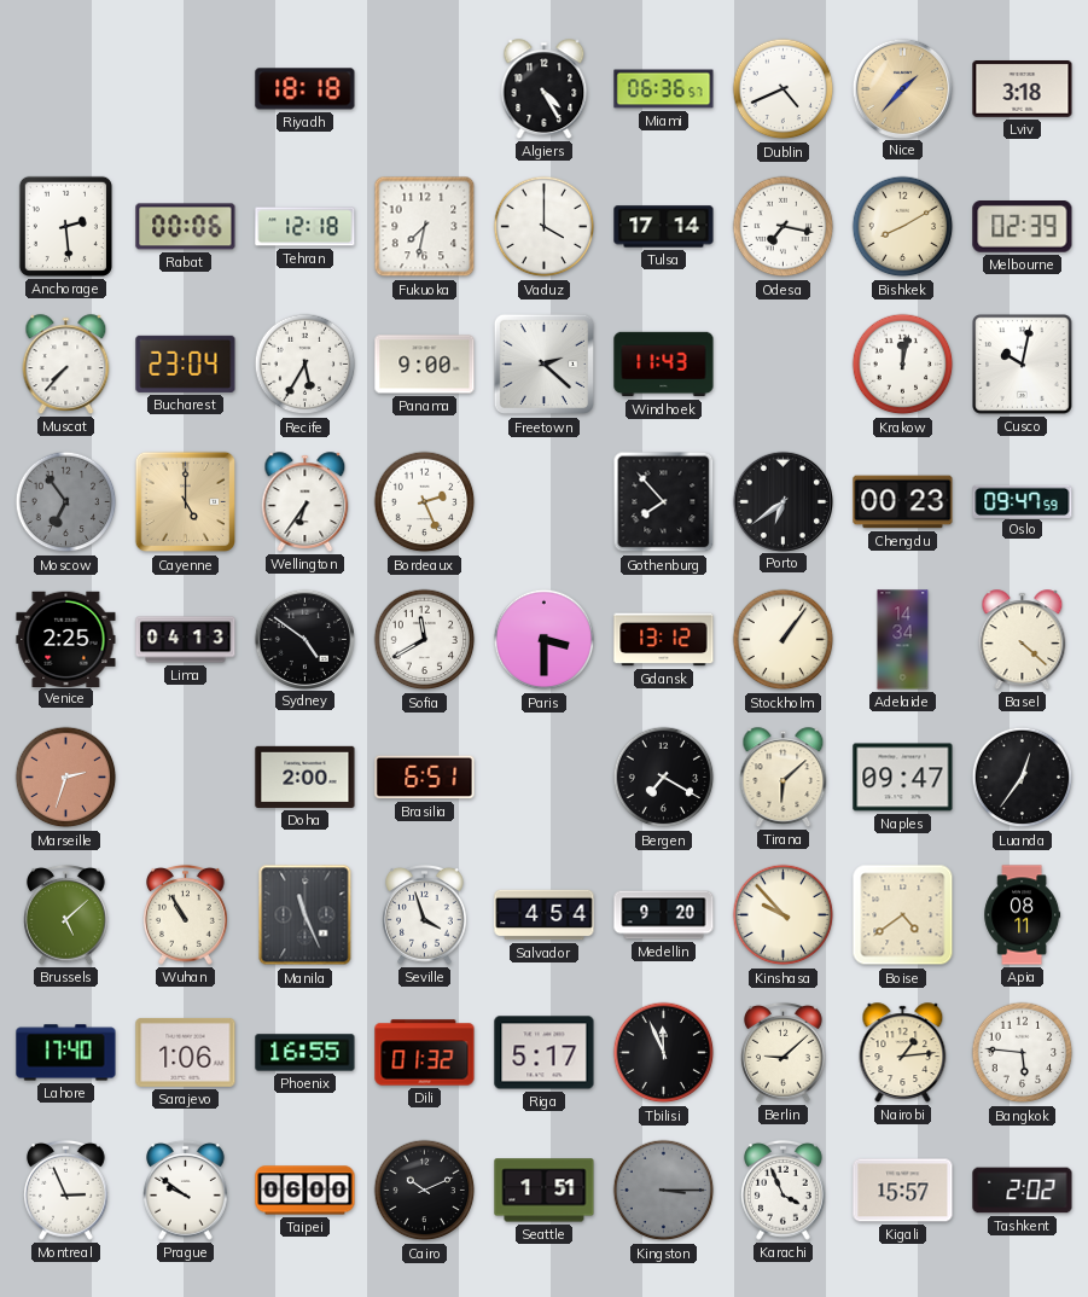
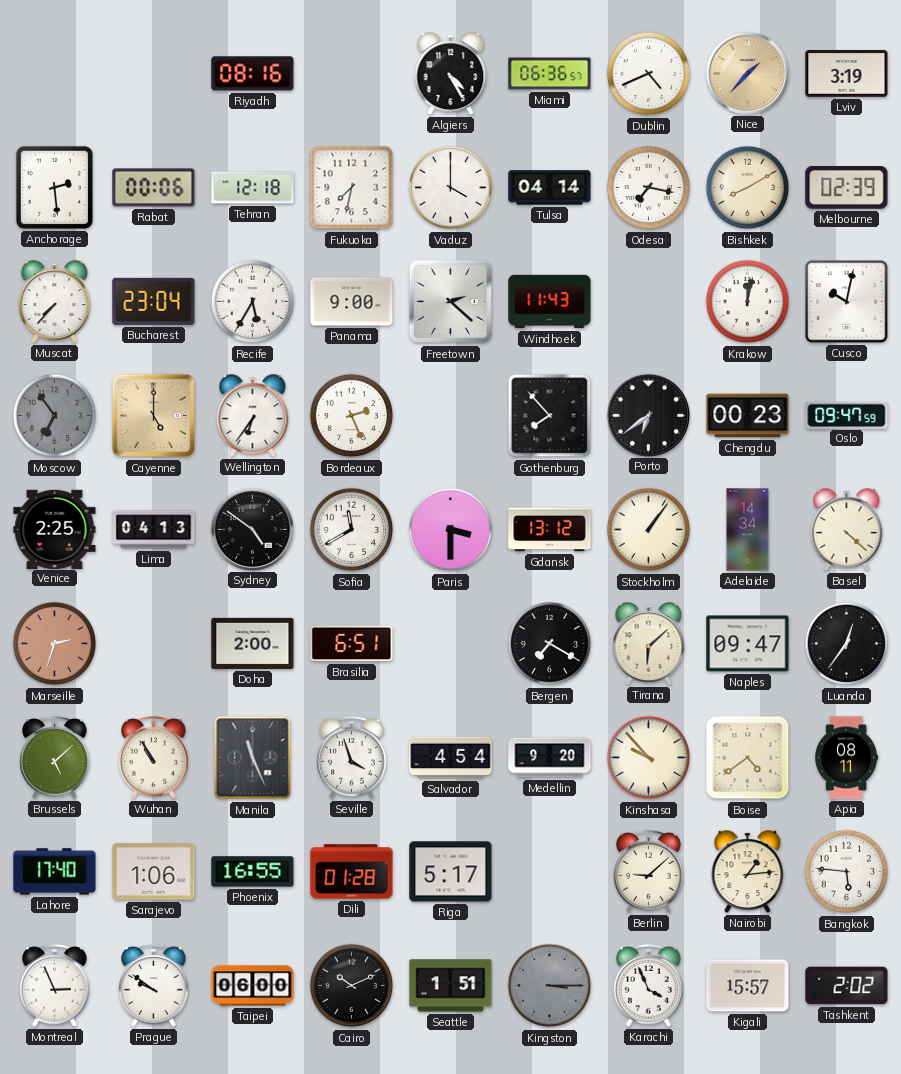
Riyadh: 18:18 -> 08:16
Lviv: 3:18 -> 3:19
Tulsa: 17:14 -> 04:14
Dili: 01:32 -> 01:28
Tbilisi: 11:56 -> none
